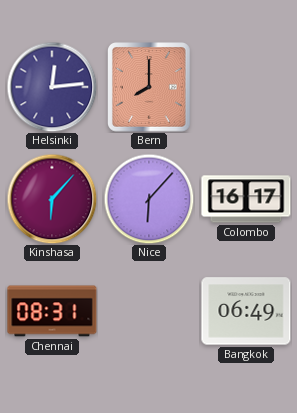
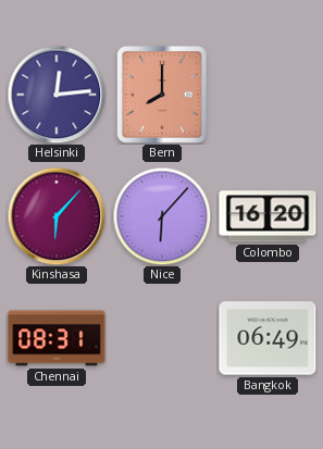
Colombo: 16:17 -> 16:20
